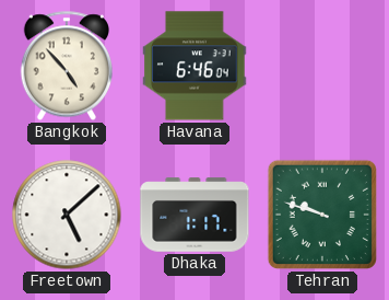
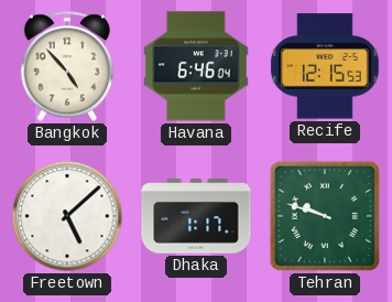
Recife: none -> 12:15
